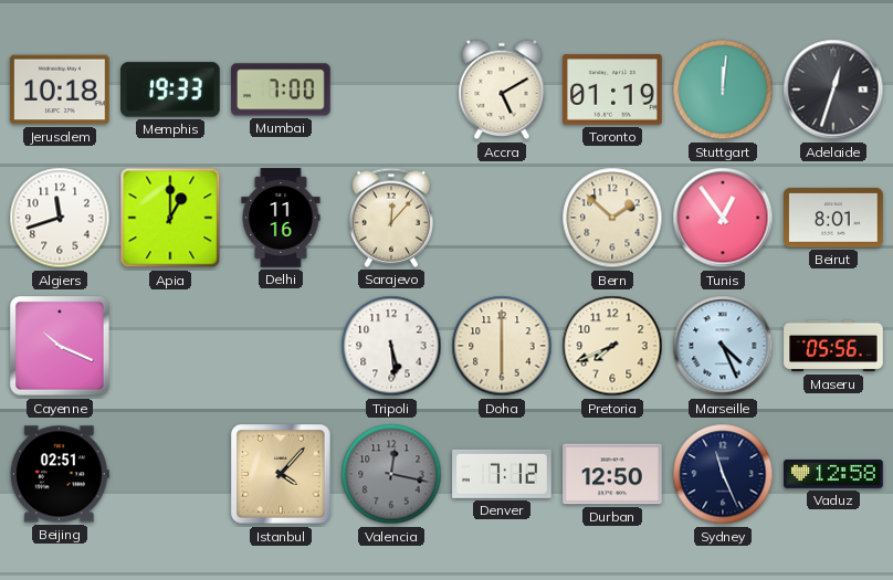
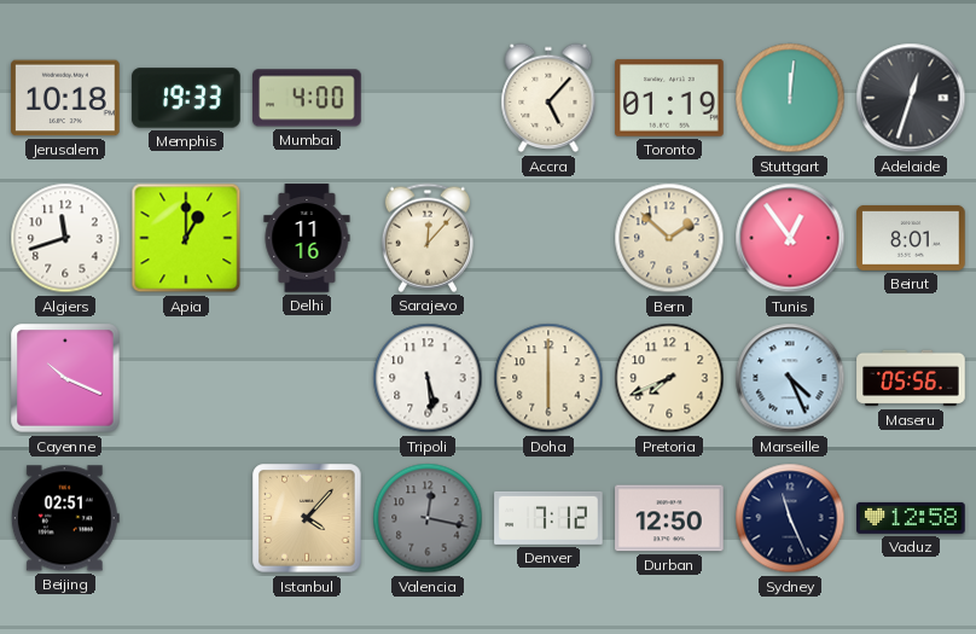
Mumbai: 7:00 -> 4:00
Accra: 5:10 -> 5:07
